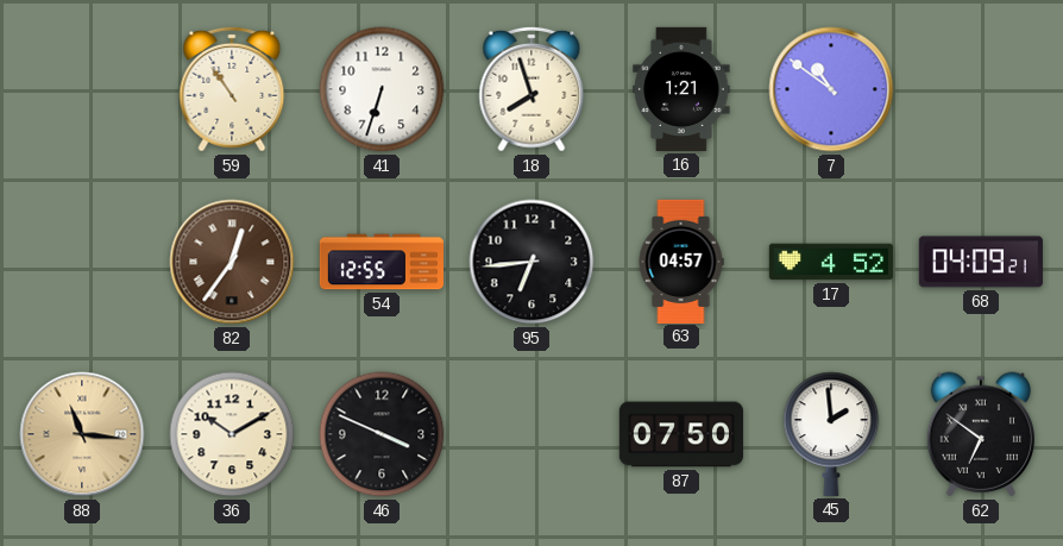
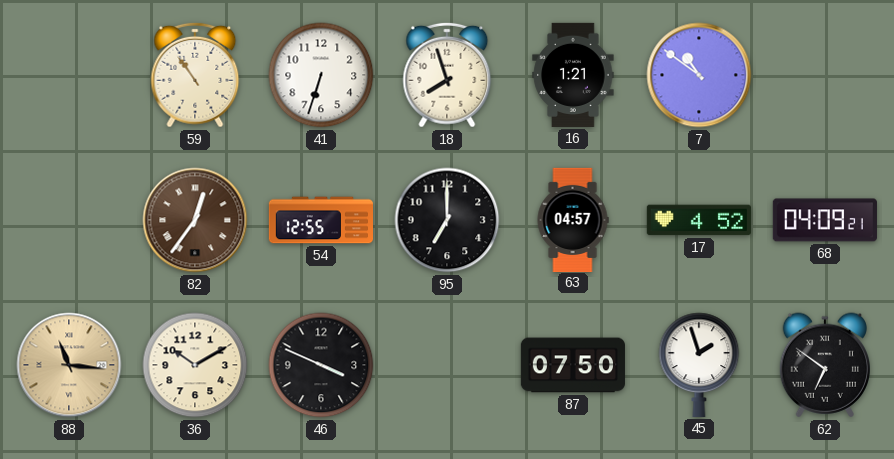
95: 6:44 -> 7:00
45: 1:59 -> 1:57
